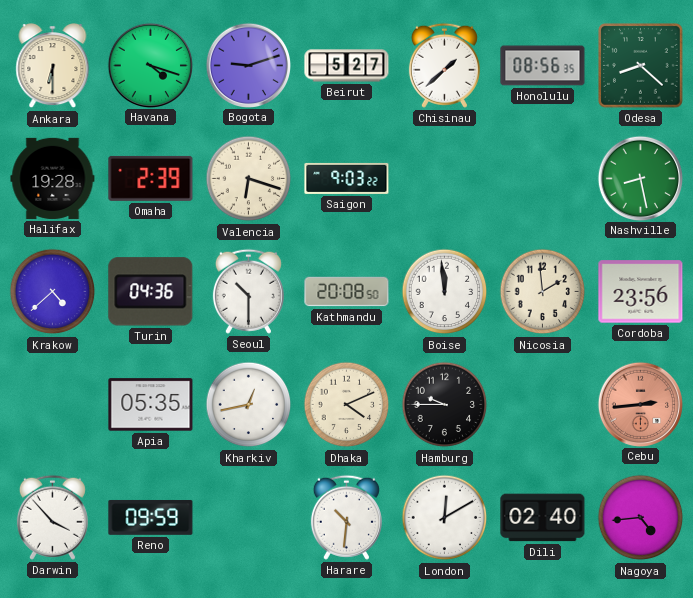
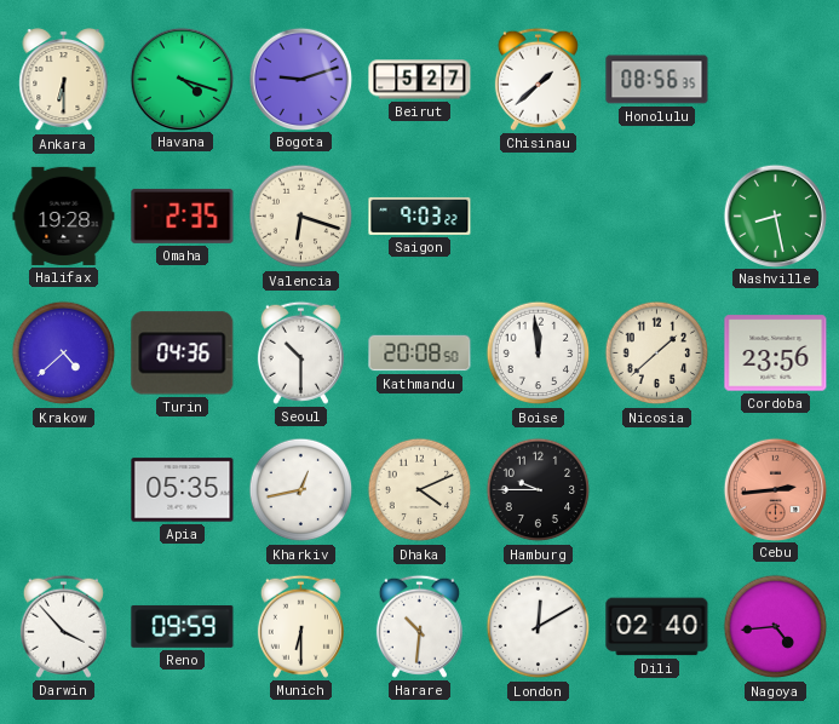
Odesa: 8:22 -> none
Omaha: 2:39 -> 2:35
Nicosia: 1:59 -> 1:38
Munich: none -> 6:30
